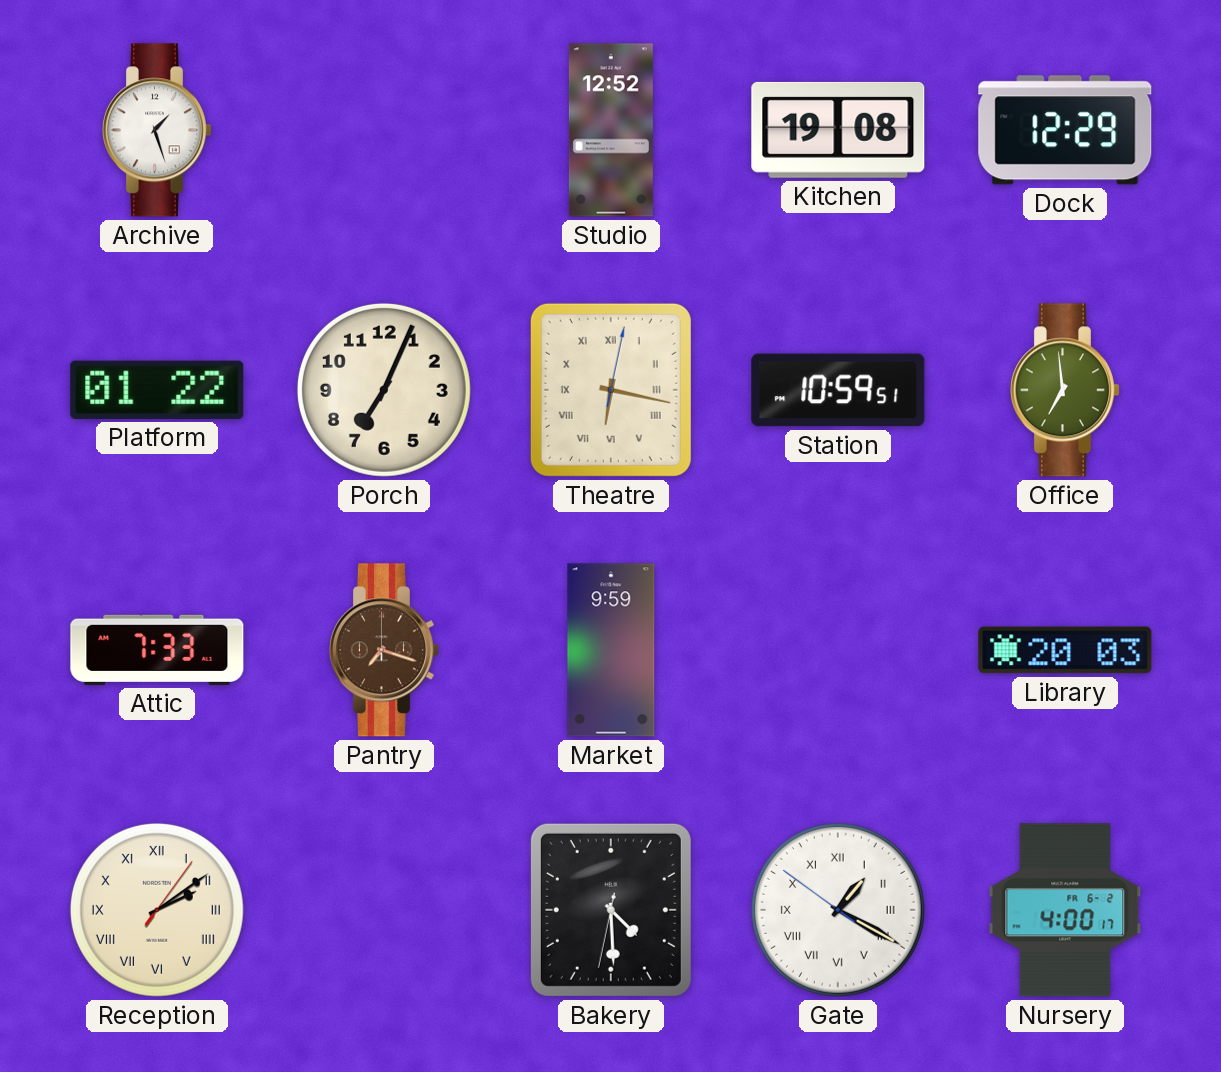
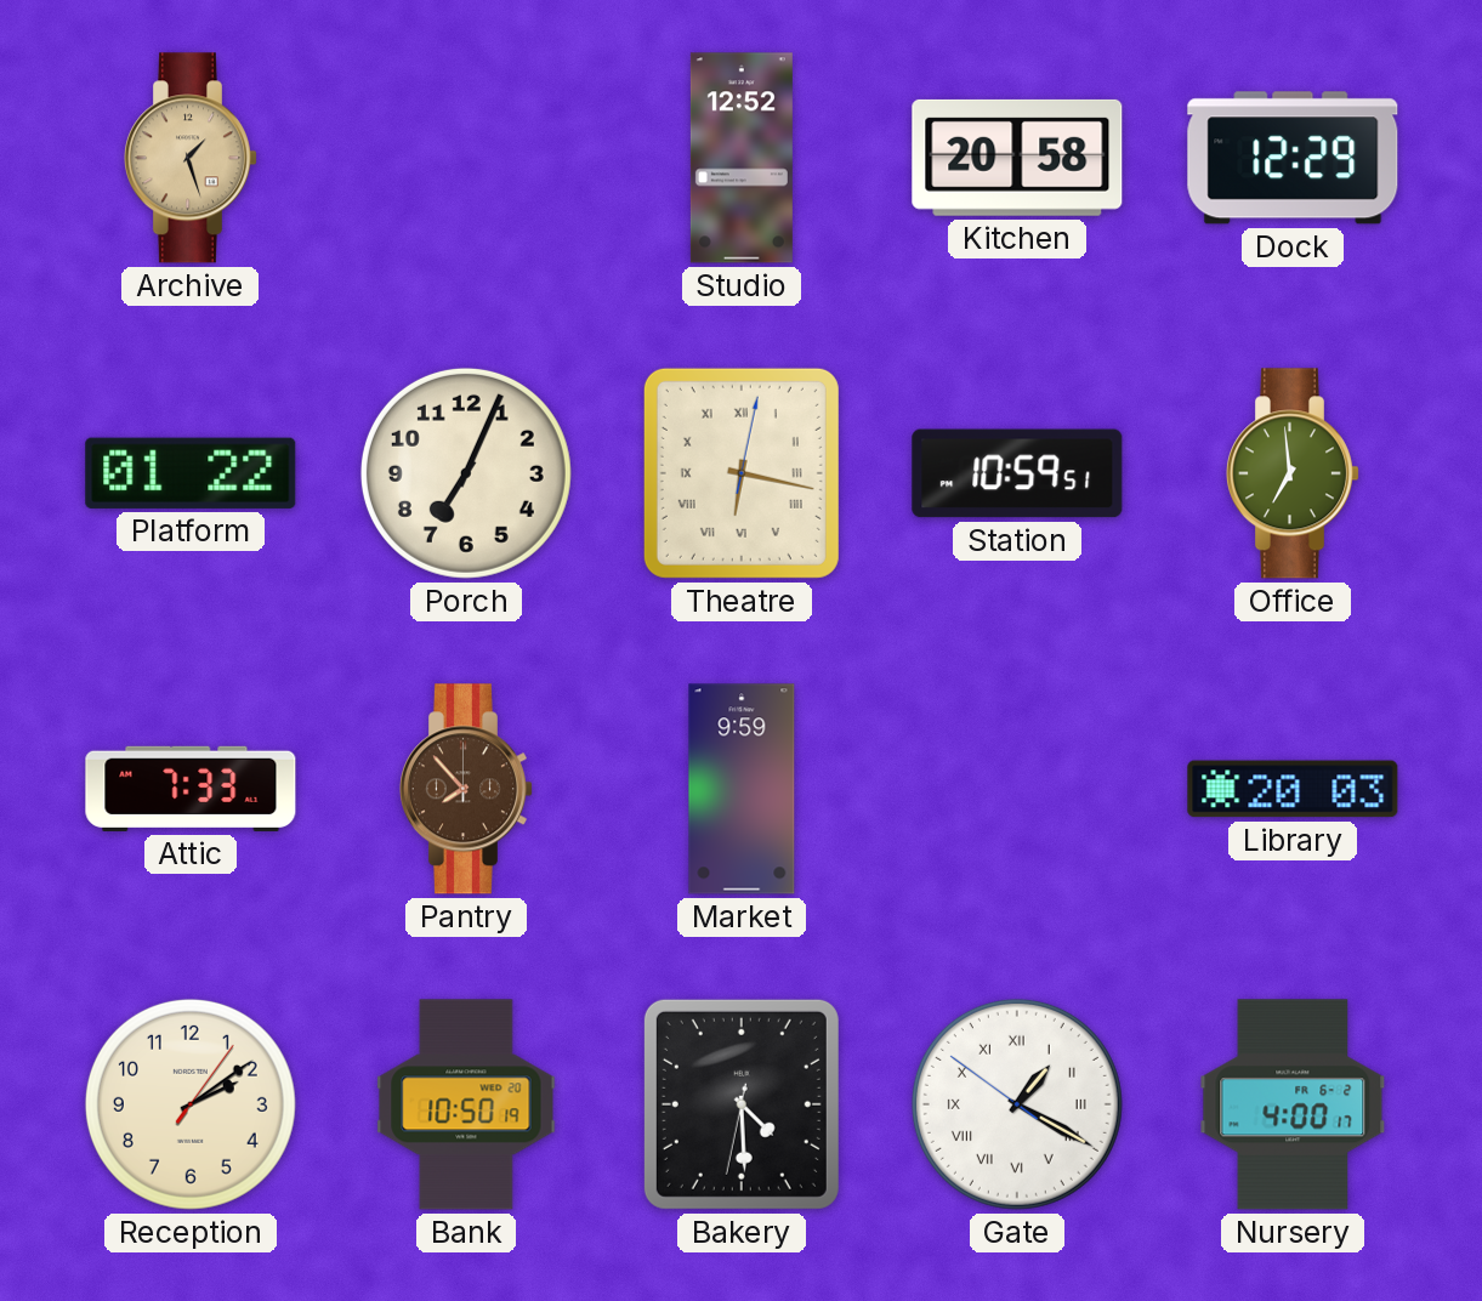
Archive dial: white -> champagne
Kitchen: 19:08 -> 20:58
Pantry: 7:18 -> 7:53
Reception numerals: Roman -> Arabic
Bank: none -> 10:50
